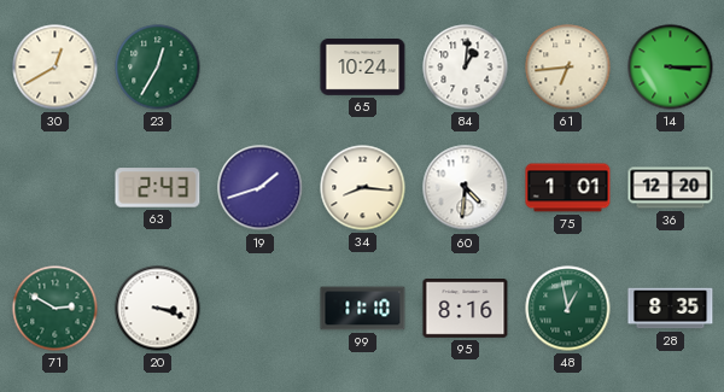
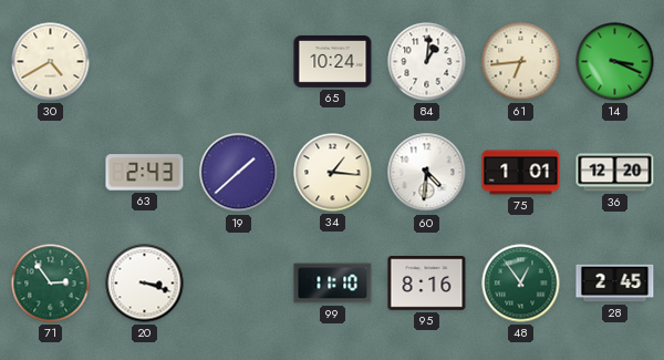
30: 12:40 -> 4:40
23: 12:35 -> none
14: 3:15 -> 3:19
19: 1:42 -> 1:38
34: 8:16 -> 1:16
71: 2:50 -> 2:54
48: 12:58 -> 12:54
28: 8:35 -> 2:45
